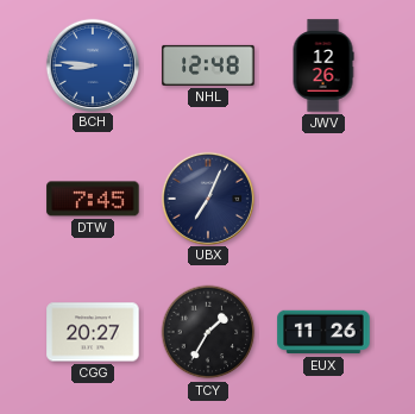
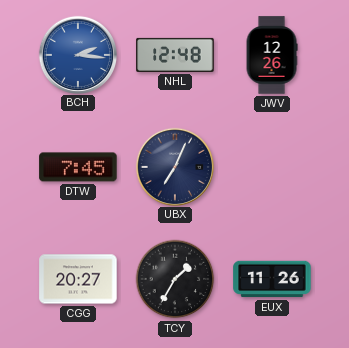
BCH: 8:46 -> 2:16
